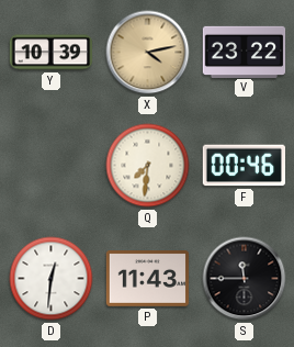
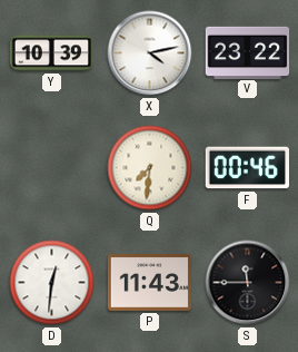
X dial: champagne -> white
